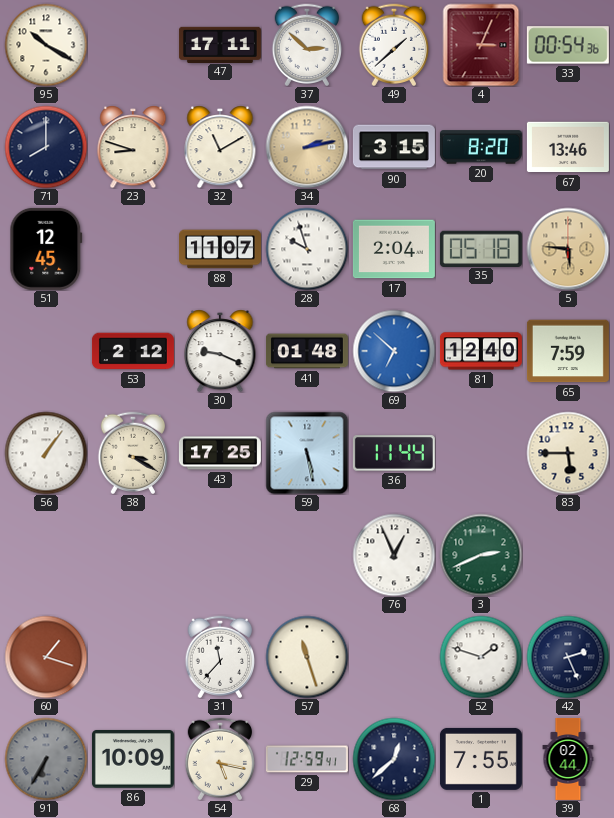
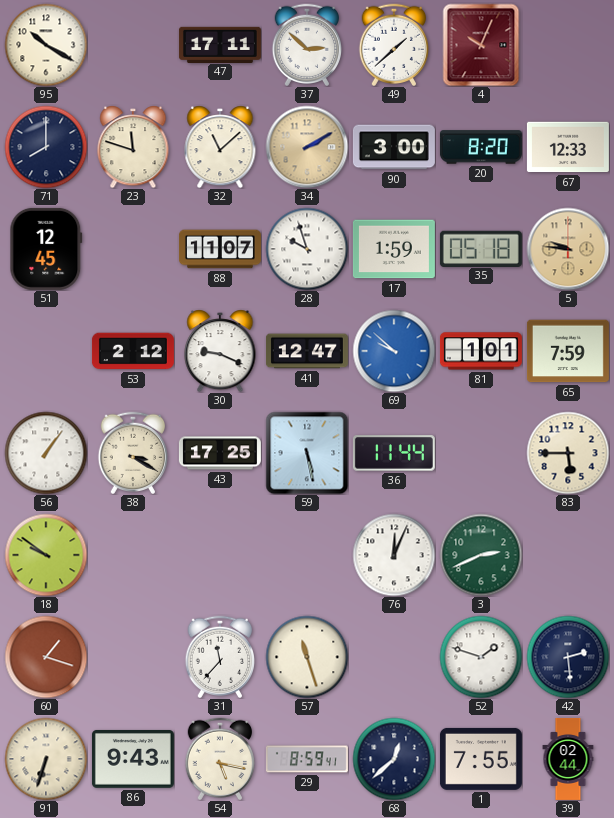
4: 3:04 -> 10:04
33: 00:54 -> none
23: 8:48 -> 11:48
32: 11:10 -> 11:08
34: 2:13 -> 2:10
90: 3:15 -> 3:00
67: 13:46 -> 12:33
17: 2:04 -> 1:59
5: 5:46 -> 9:46
41: 01:48 -> 12:47
69: 6:52 -> 9:52
81: 12:40 -> 1:01
18: none -> 9:51
76: 12:56 -> 12:04
42: 2:26 -> 2:29
91: 6:35 -> 6:33
91 dial: grey -> cream
86: 10:09 -> 9:43
29: 12:59 -> 8:59
